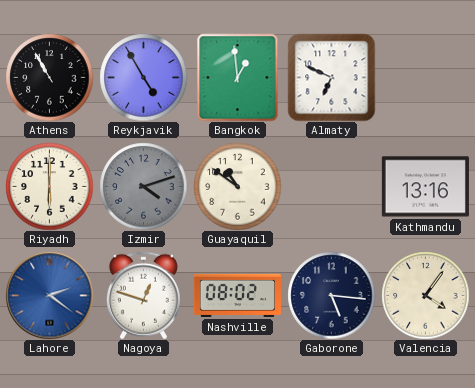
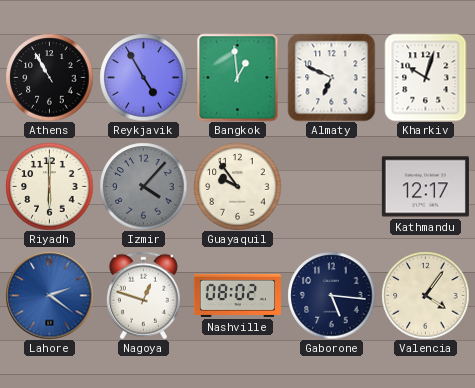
Kharkiv: none -> 10:03
Izmir: 4:12 -> 4:07
Guayaquil: 10:51 -> 9:54
Kathmandu: 13:16 -> 12:17
